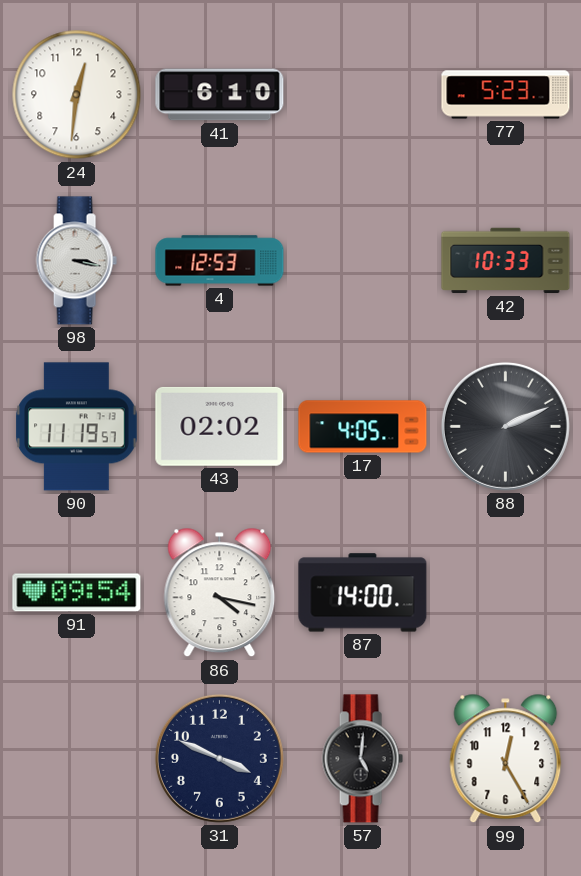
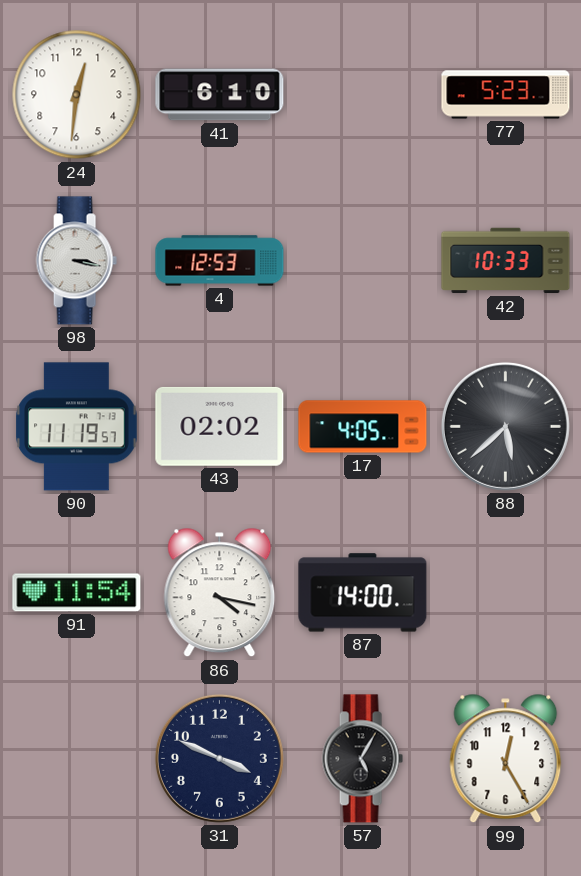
88: 2:11 -> 5:38
91: 09:54 -> 11:54
57: 5:01 -> 5:05
